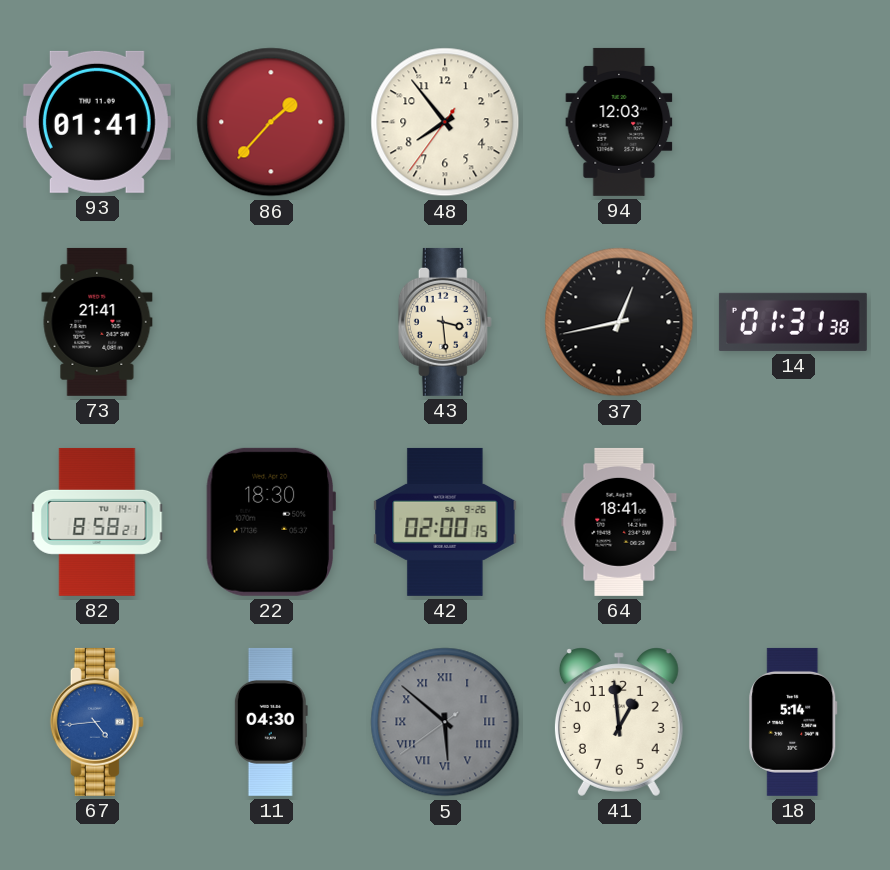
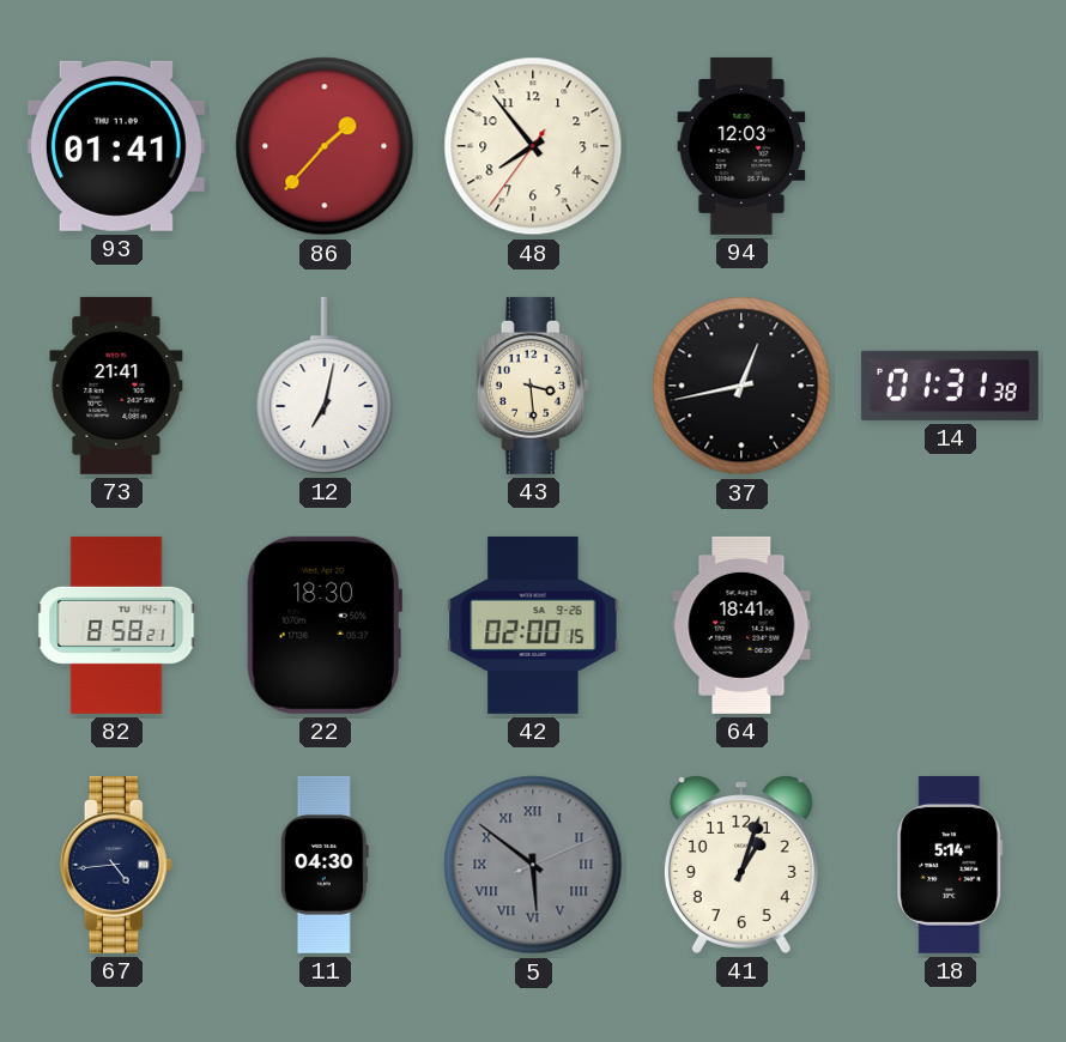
12: none -> 7:02
67 dial: blue -> navy
5: 5:51:39 -> 5:51:11
41: 12:59 -> 1:03
